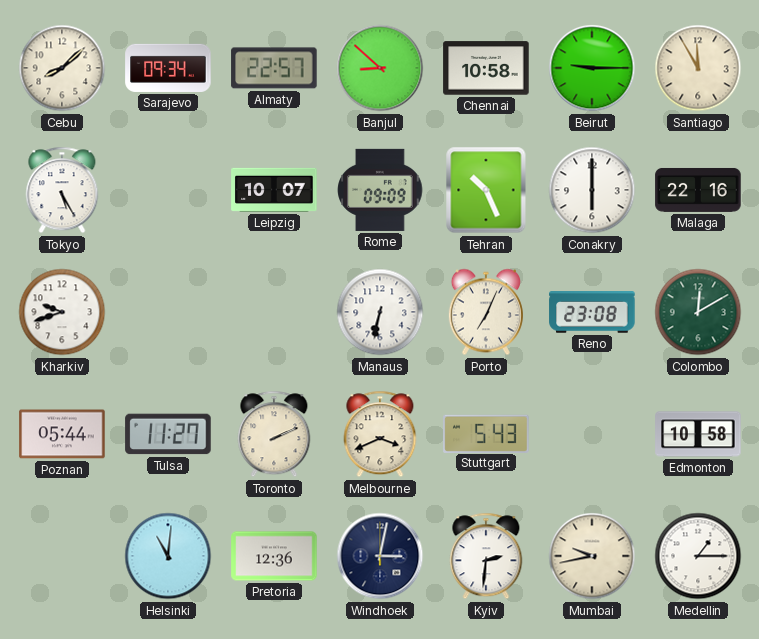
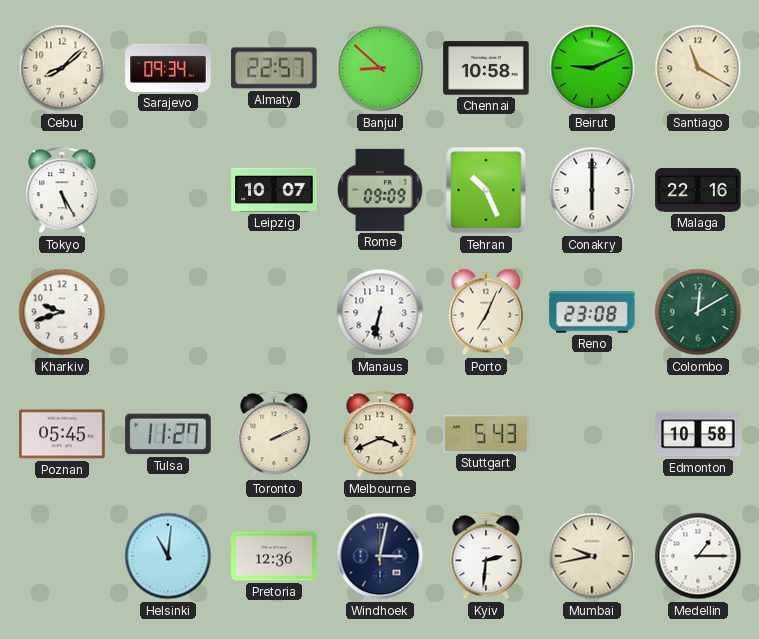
Beirut: 9:15 -> 9:11
Santiago: 11:55 -> 11:20
Poznan: 05:44 -> 05:45
